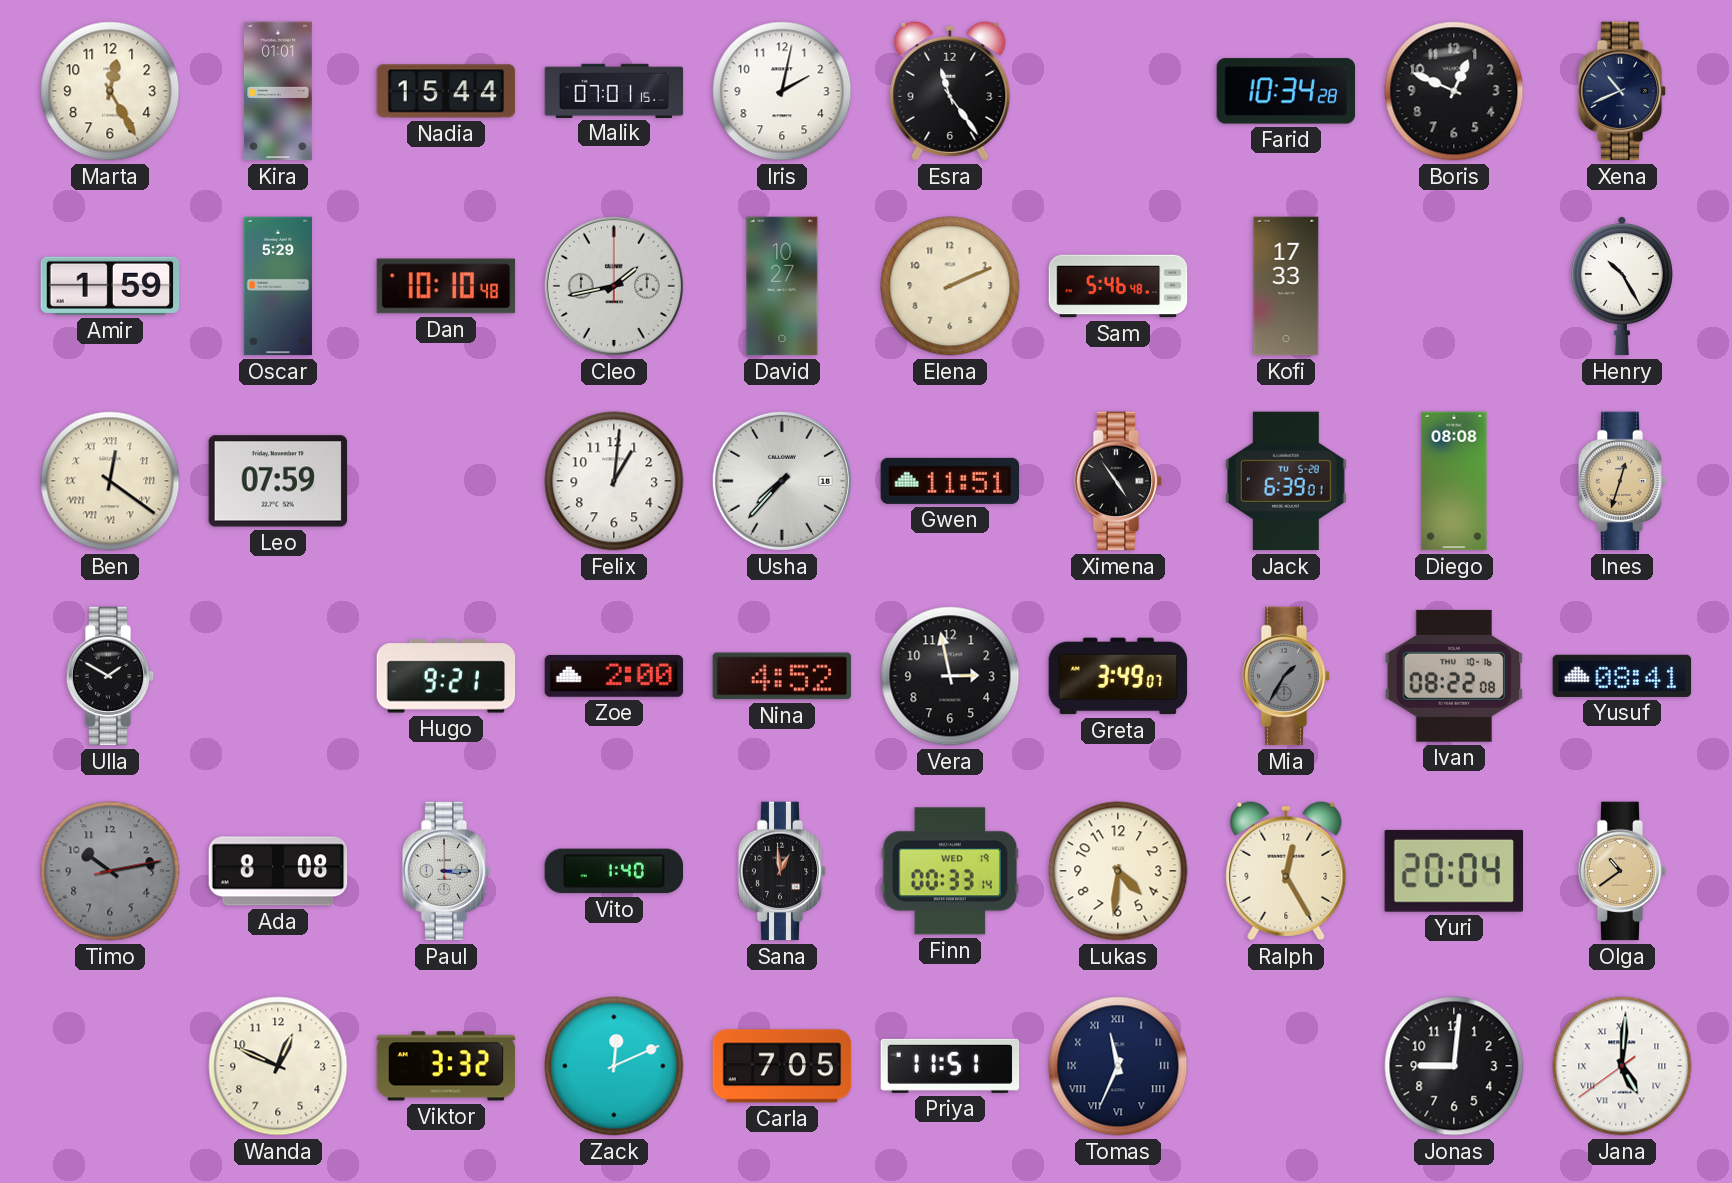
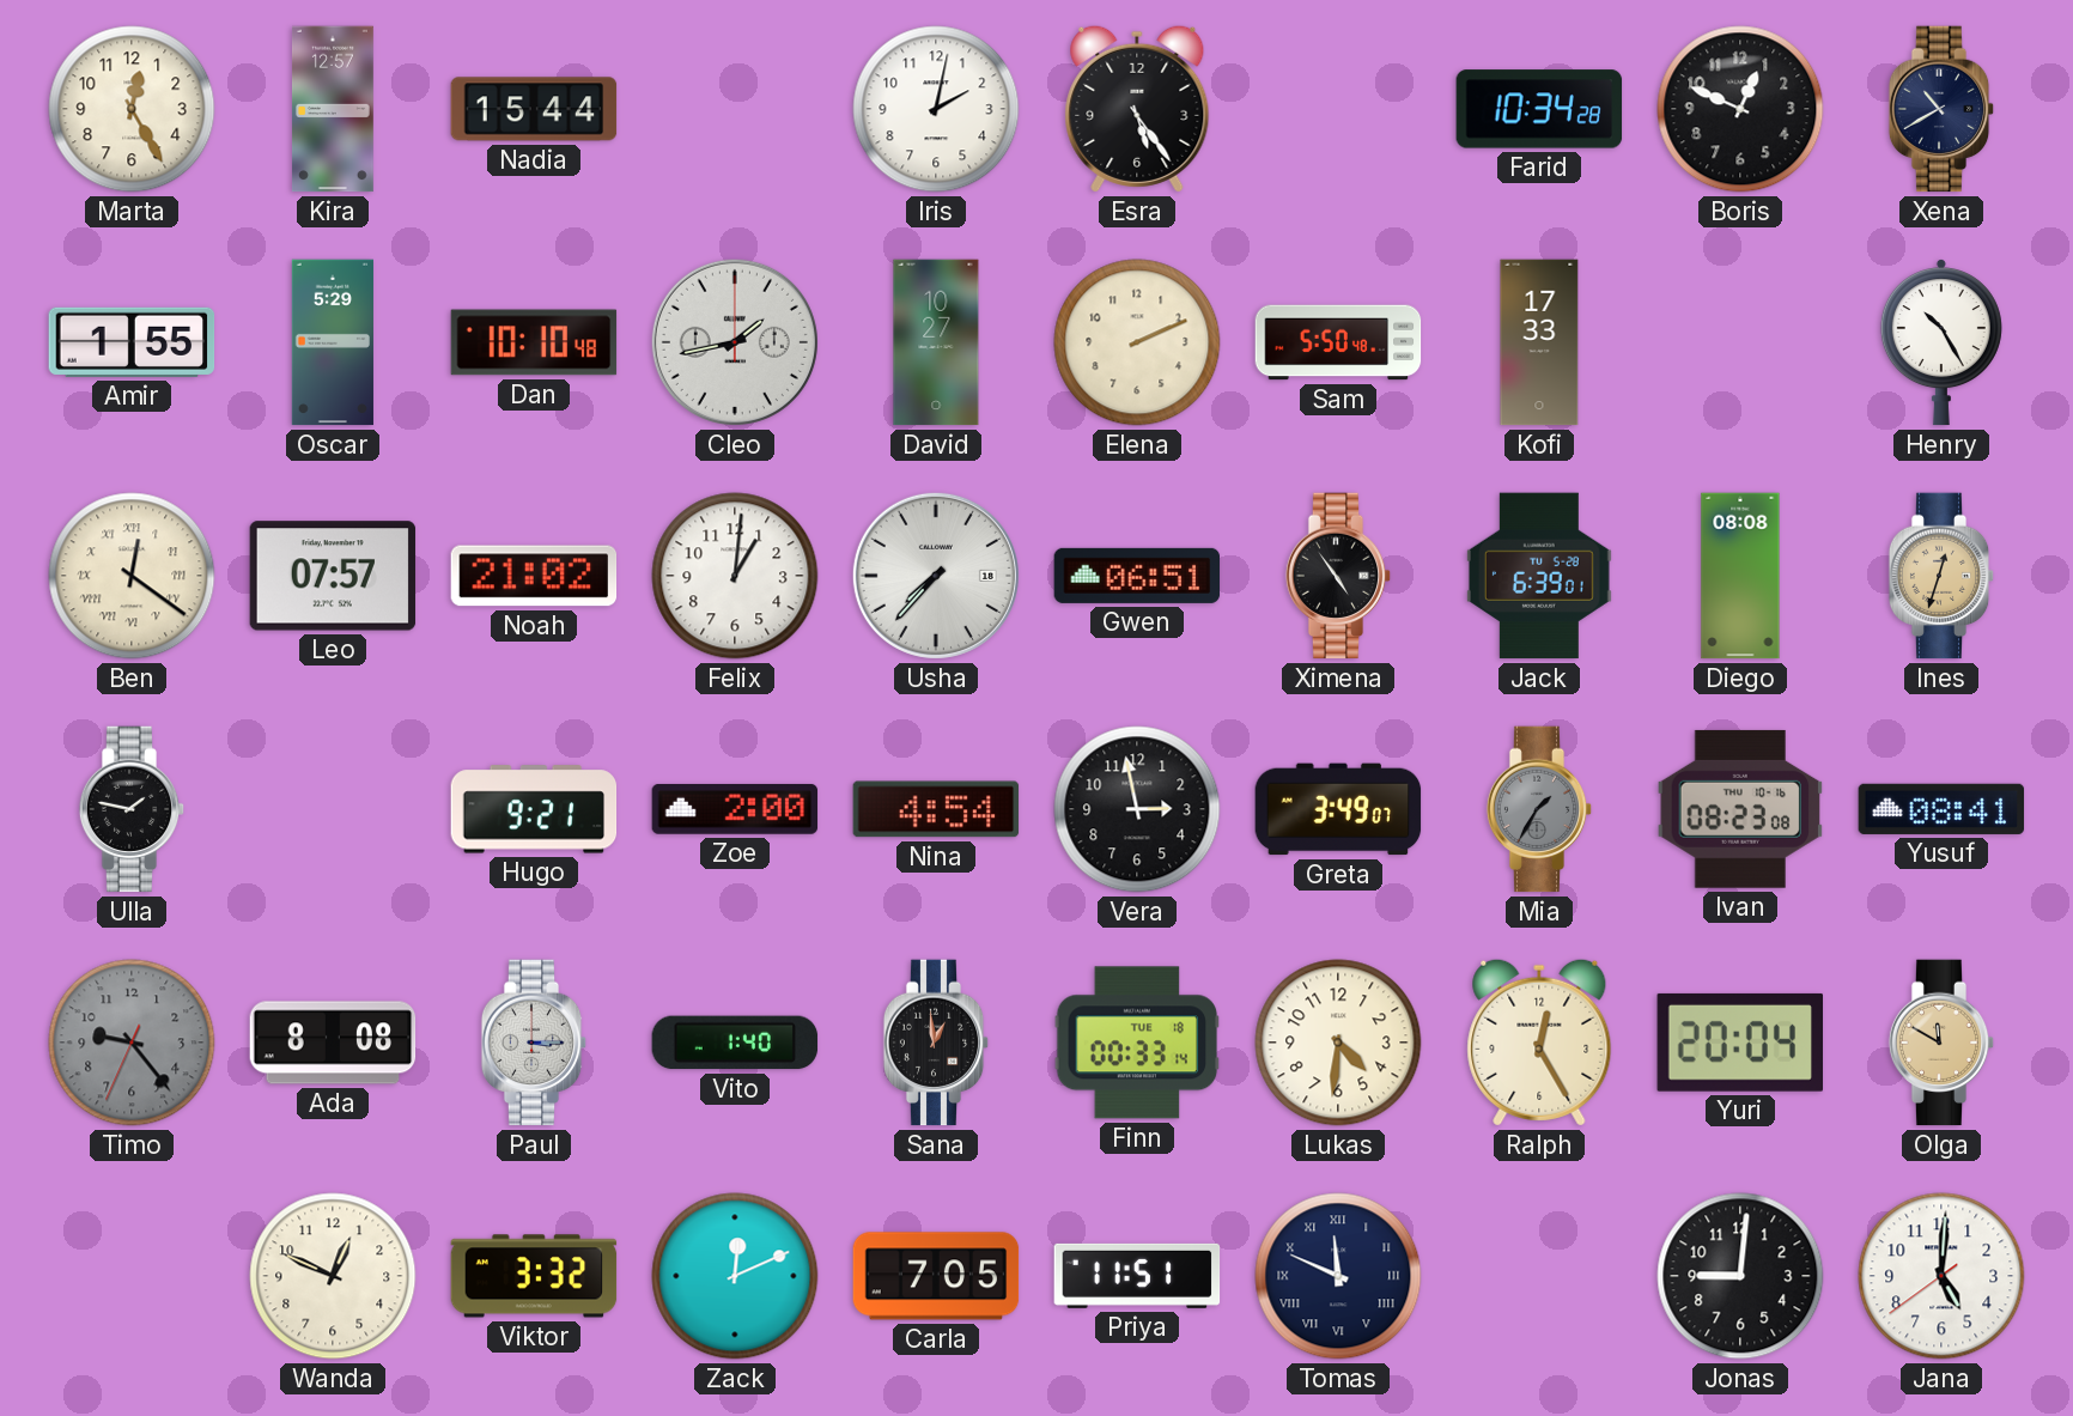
Kira: 01:01 -> 12:57
Malik: 07:01 -> none
Esra: 11:24 -> 5:24
Xena: 10:41 -> 10:40
Amir: 1:59 -> 1:55
Sam: 5:46 -> 5:50
Leo: 07:59 -> 07:57
Noah: none -> 21:02
Gwen: 11:51 -> 06:51
Ulla: 1:50 -> 1:47
Nina: 4:52 -> 4:54
Ivan: 08:22 -> 08:23
Timo: 10:13 -> 9:23
Finn date: WED 19 -> TUE 18
Olga: 10:39 -> 11:50
Tomas: 11:34 -> 11:49
Jana numerals: Roman -> Arabic
